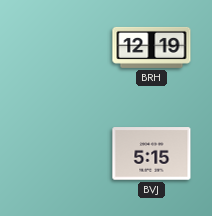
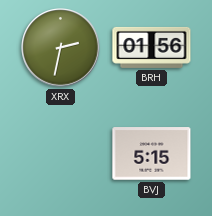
XRX: none -> 2:32
BRH: 12:19 -> 01:56
